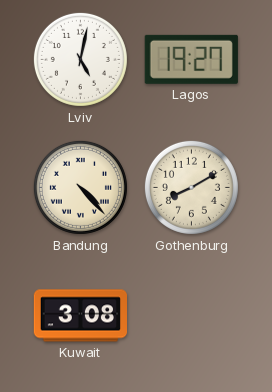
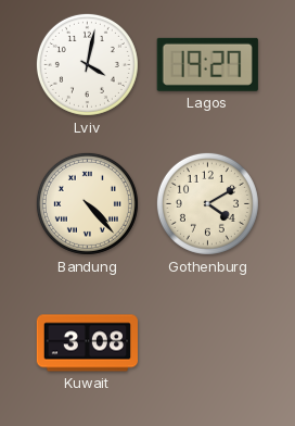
Lviv: 5:02 -> 4:02
Gothenburg: 8:10 -> 4:10
